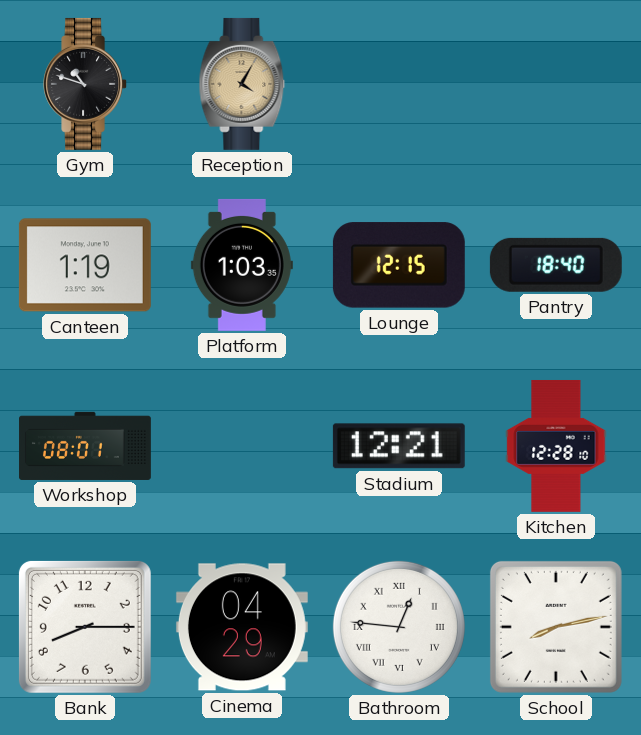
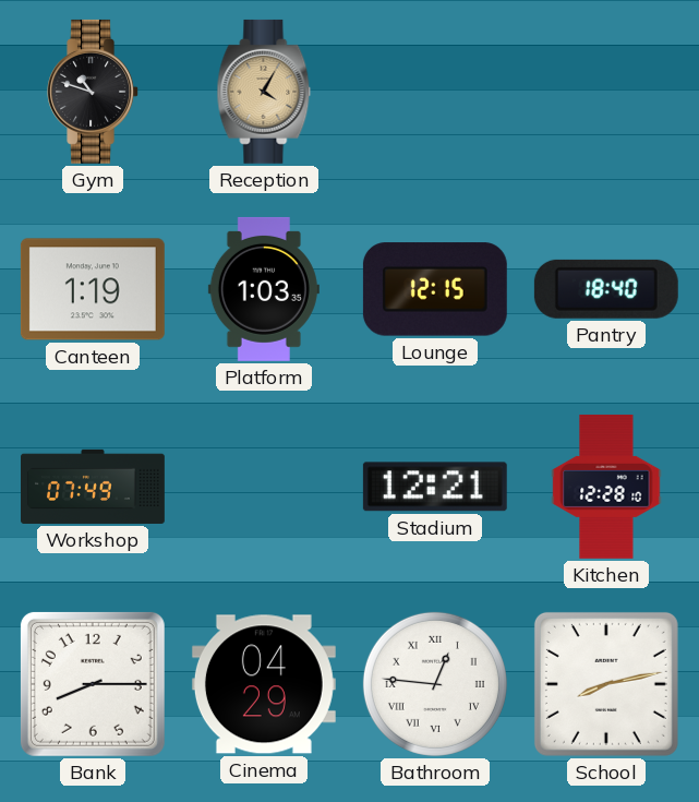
Workshop: 08:01 -> 07:49
